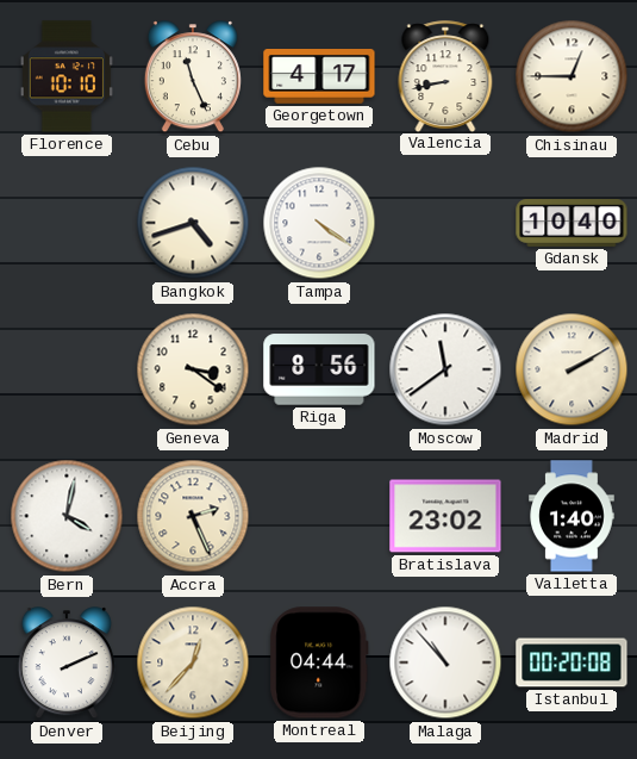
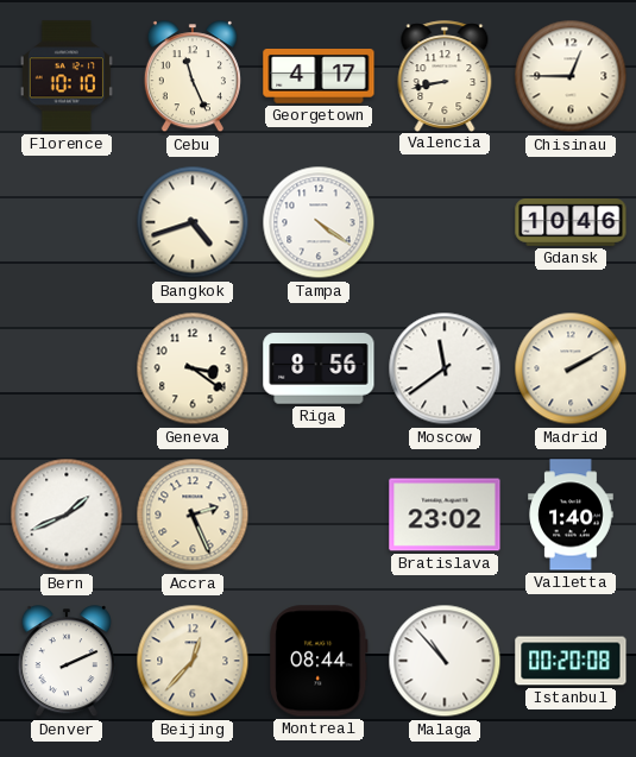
Gdansk: 10:40 -> 10:46
Bern: 4:02 -> 1:41
Montreal: 04:44 -> 08:44
